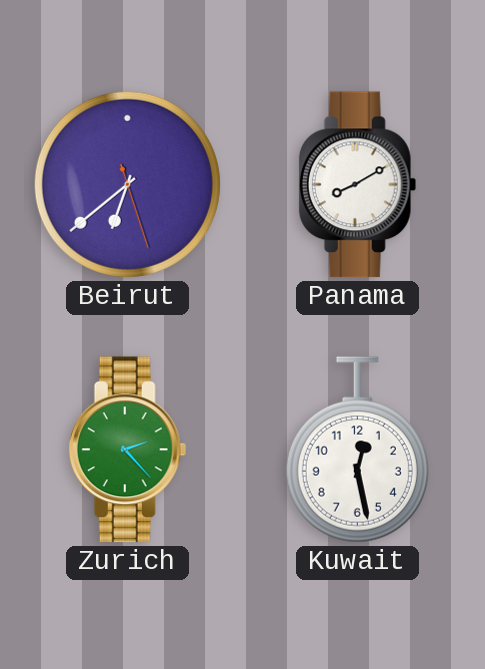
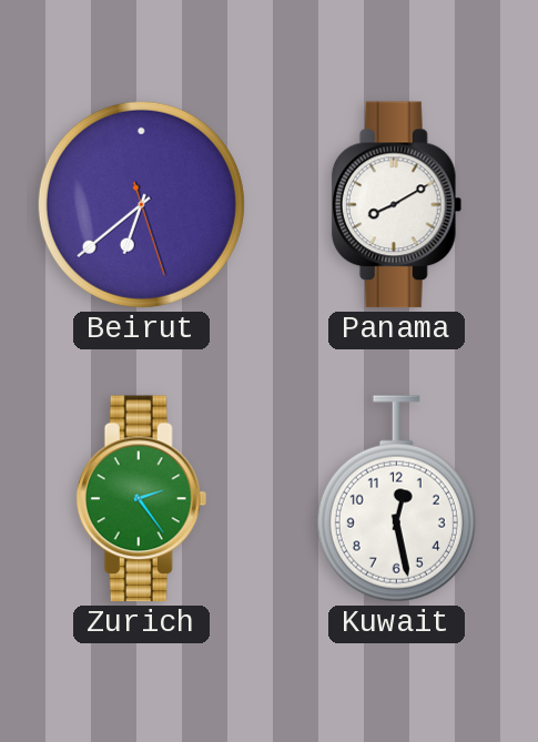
Zurich: 2:23 -> 2:24
